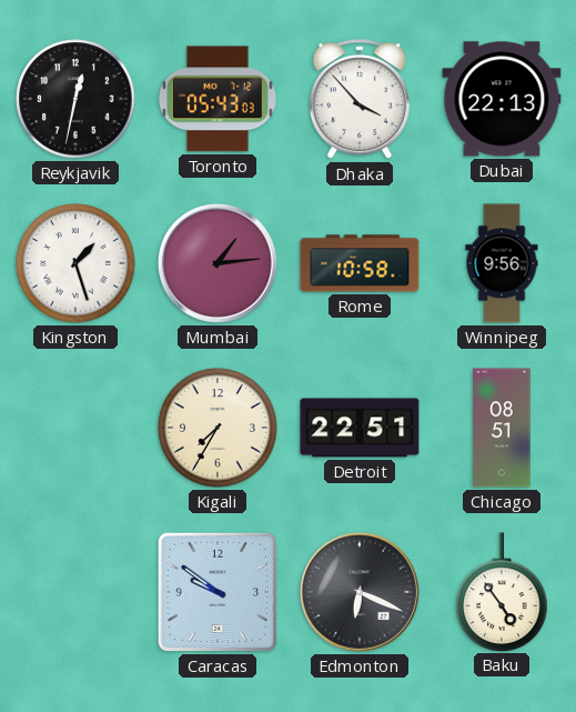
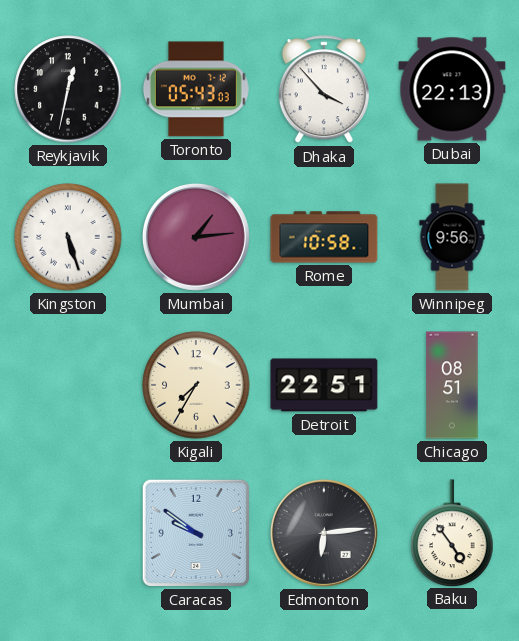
Kingston: 1:27 -> 5:27
Edmonton: 6:19 -> 6:14
